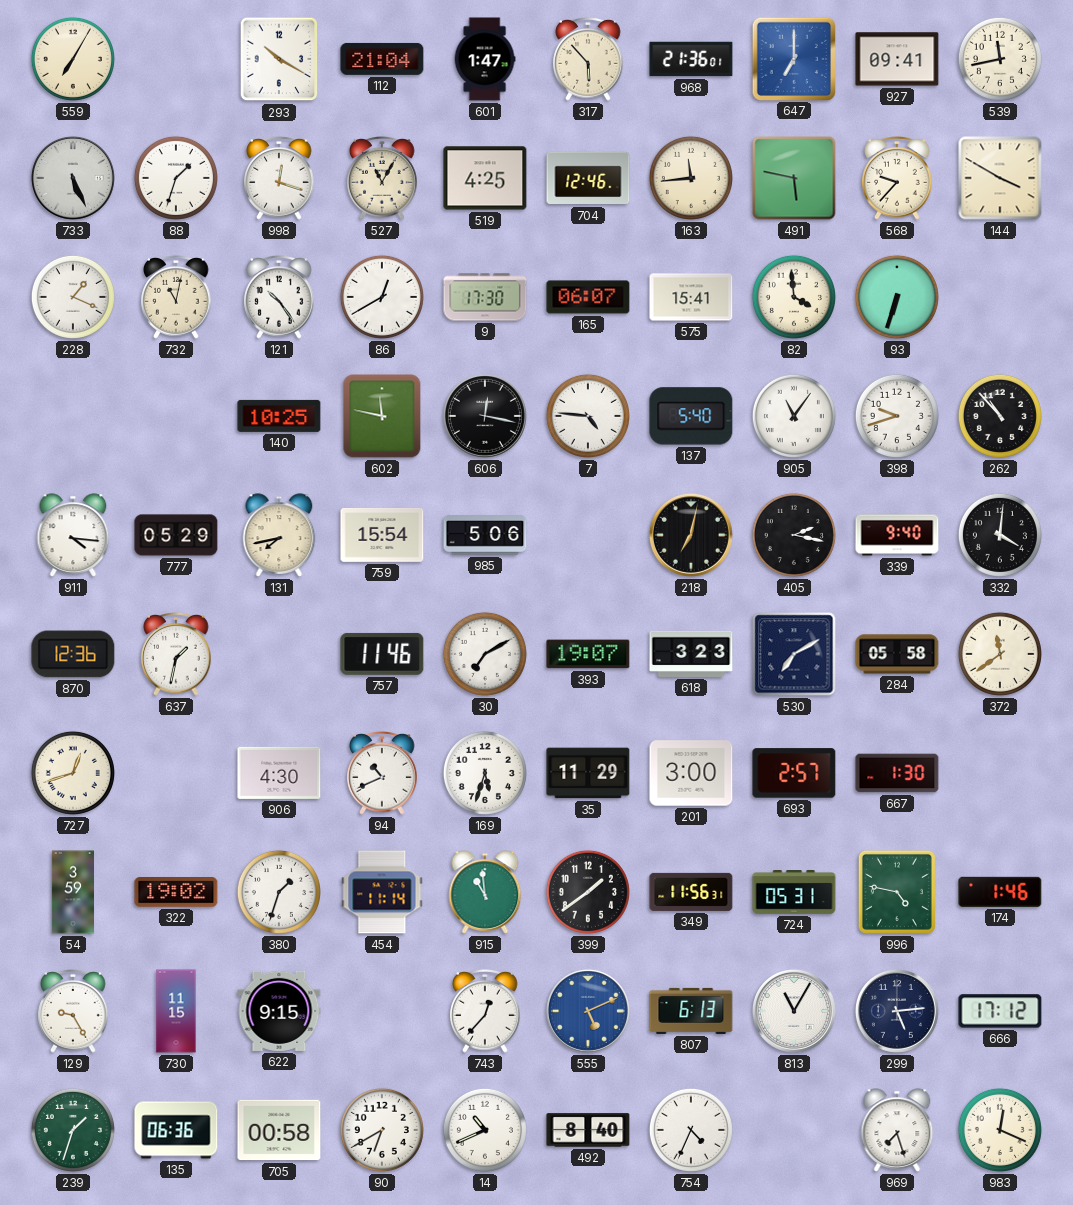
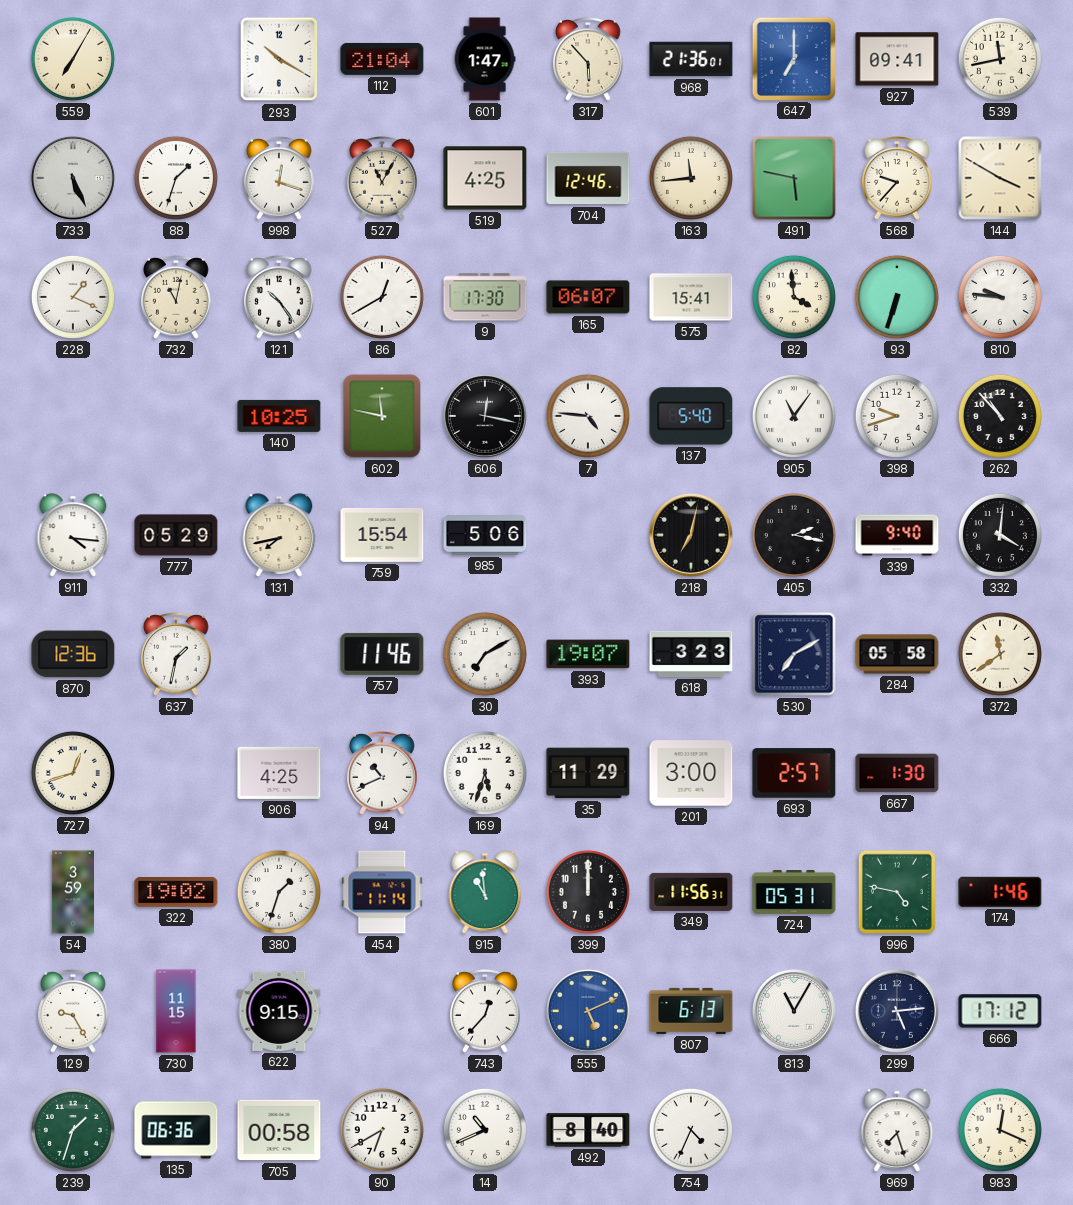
810: none -> 9:46
906: 4:30 -> 4:25
399: 1:39 -> 12:00
